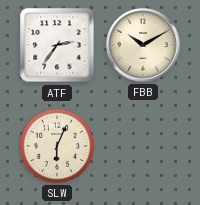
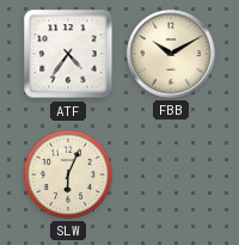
ATF: 2:36 -> 4:36
